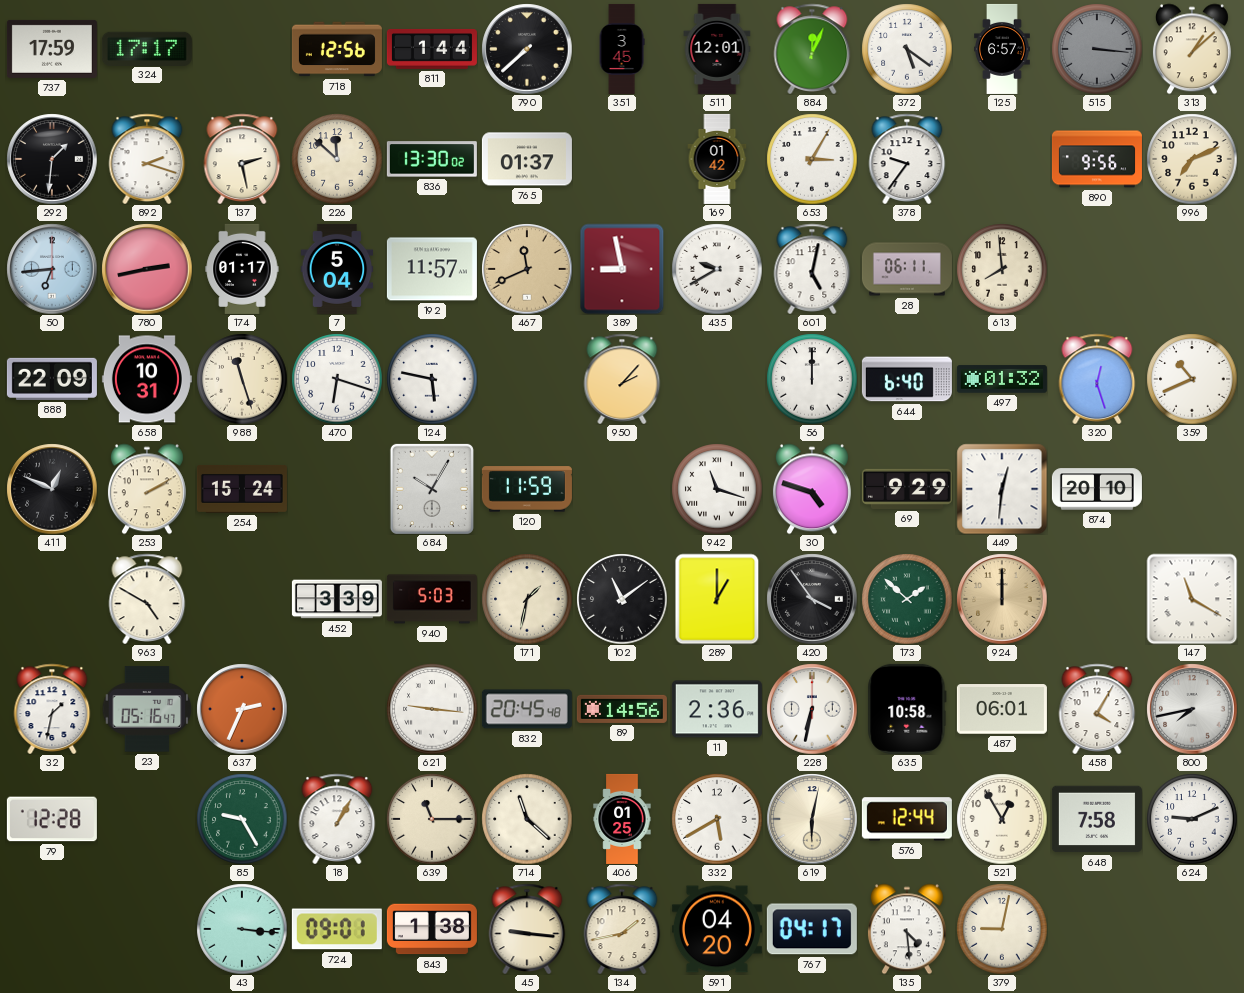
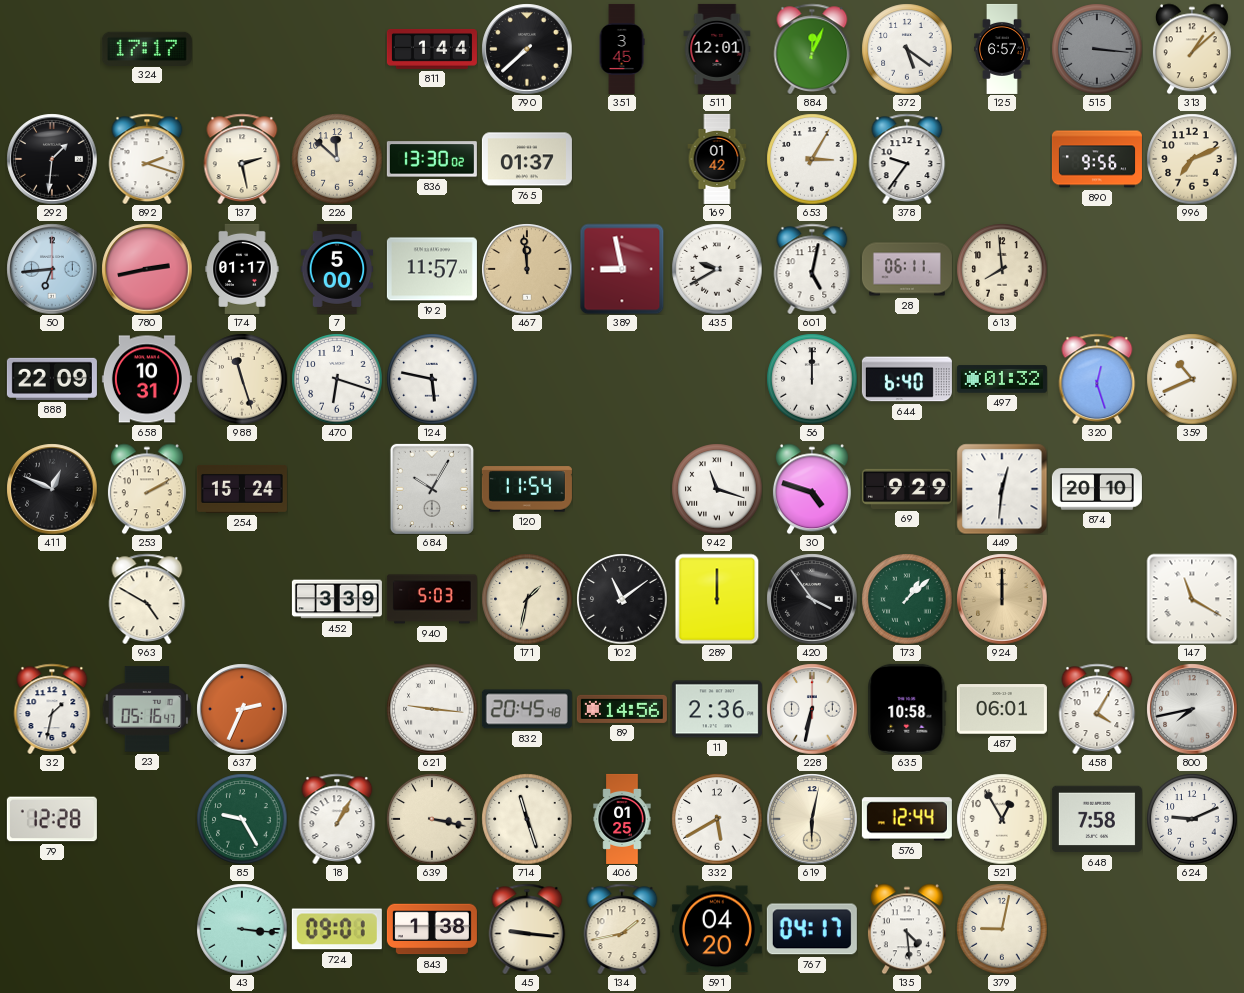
737: 17:59 -> none
718: 12:56 -> none
7: 5:04 -> 5:00
467: 11:41 -> 11:59
950: 2:07 -> none
120: 11:59 -> 11:54
289: 1:00 -> 12:00
173: 1:52 -> 1:08
639: 11:15 -> 3:17
714: 11:22 -> 11:27
